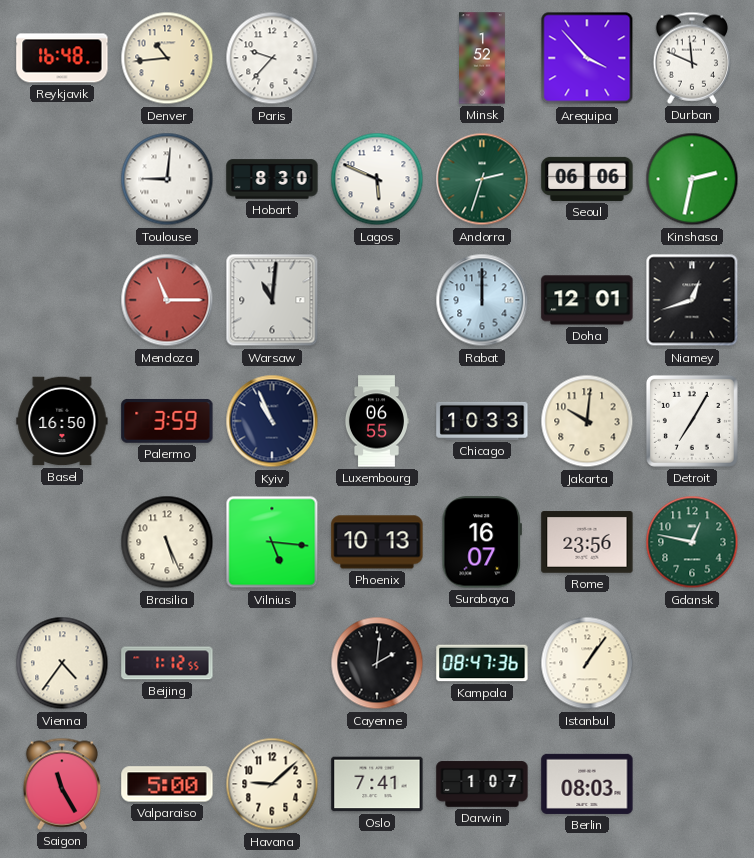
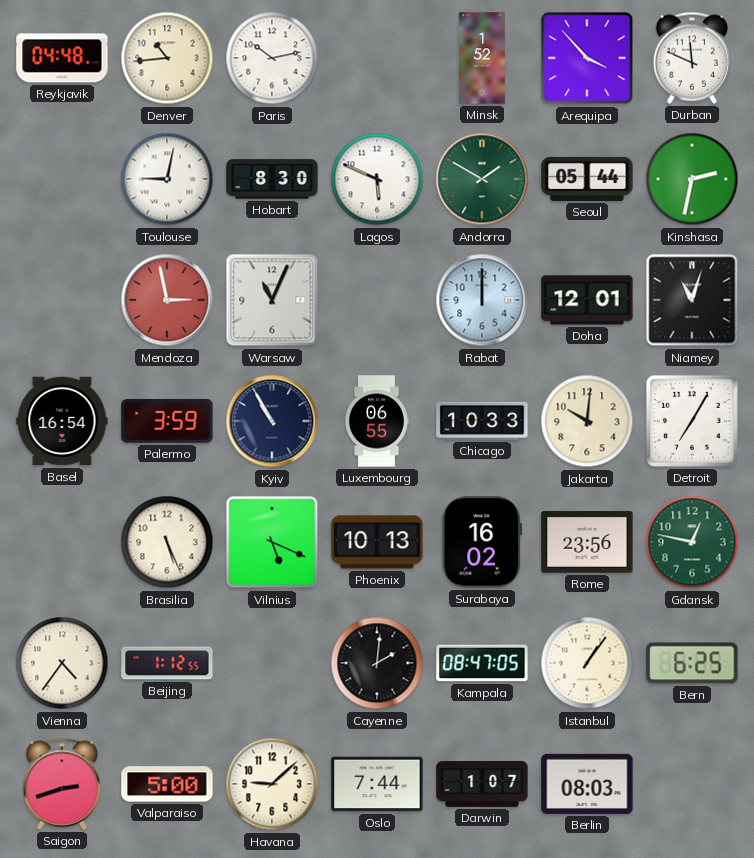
Reykjavik: 16:48 -> 04:48
Paris: 9:37 -> 10:13
Toulouse: 9:01 -> 9:02
Andorra: 2:33 -> 1:50
Seoul: 06:06 -> 05:44
Mendoza: 11:15 -> 2:58
Warsaw: 11:01 -> 11:04
Niamey: 12:42 -> 11:03
Basel: 16:50 -> 16:54
Kyiv: 10:56 -> 10:55
Vilnius: 5:16 -> 5:19
Surabaya: 16:07 -> 16:02
Kampala: 08:47:36 -> 08:47:05
Bern: none -> 6:25
Saigon: 11:25 -> 2:42
Oslo: 7:41 -> 7:44
